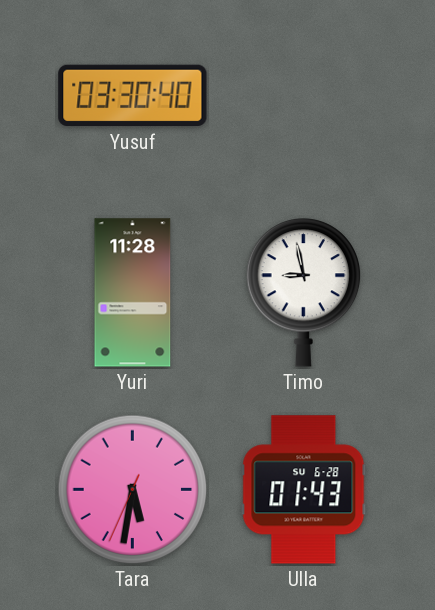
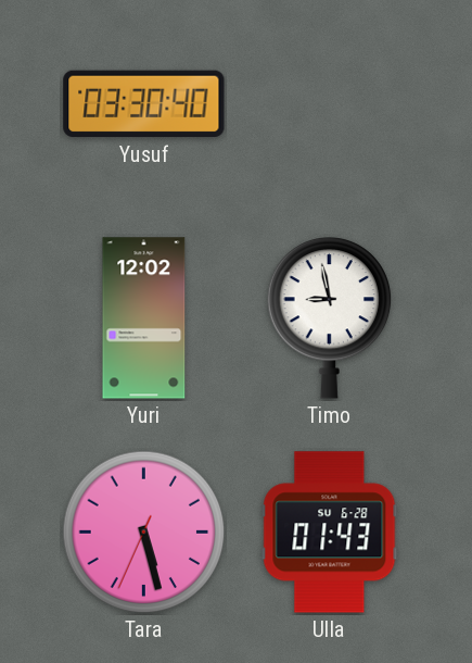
Yuri: 11:28 -> 12:02
Tara: 5:31 -> 5:27
